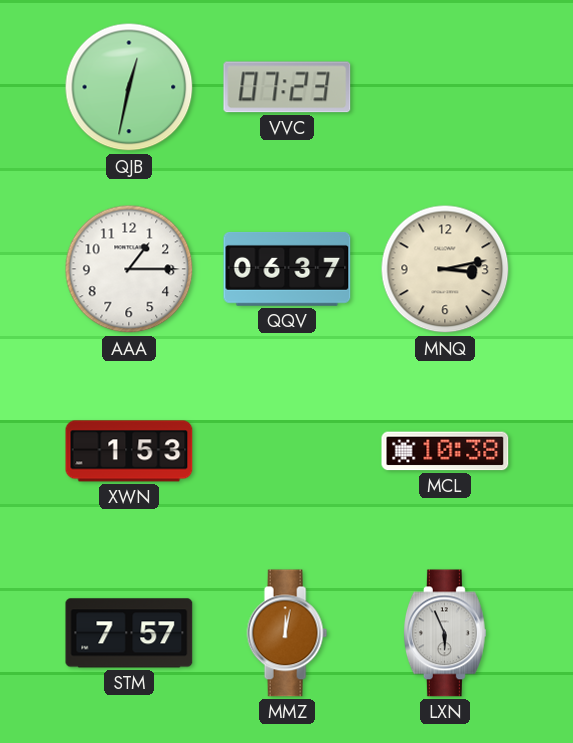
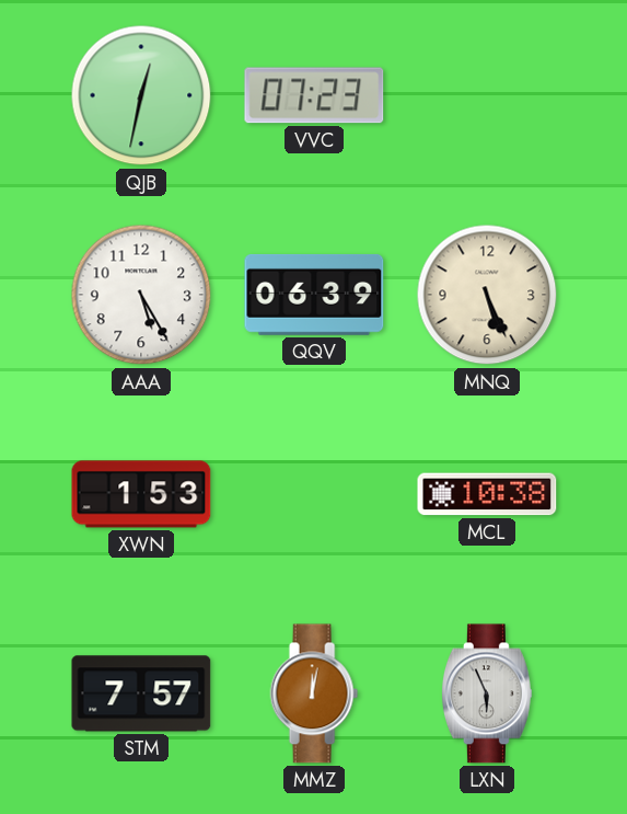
AAA: 1:15 -> 5:25
QQV: 06:37 -> 06:39
MNQ: 3:13 -> 5:26
